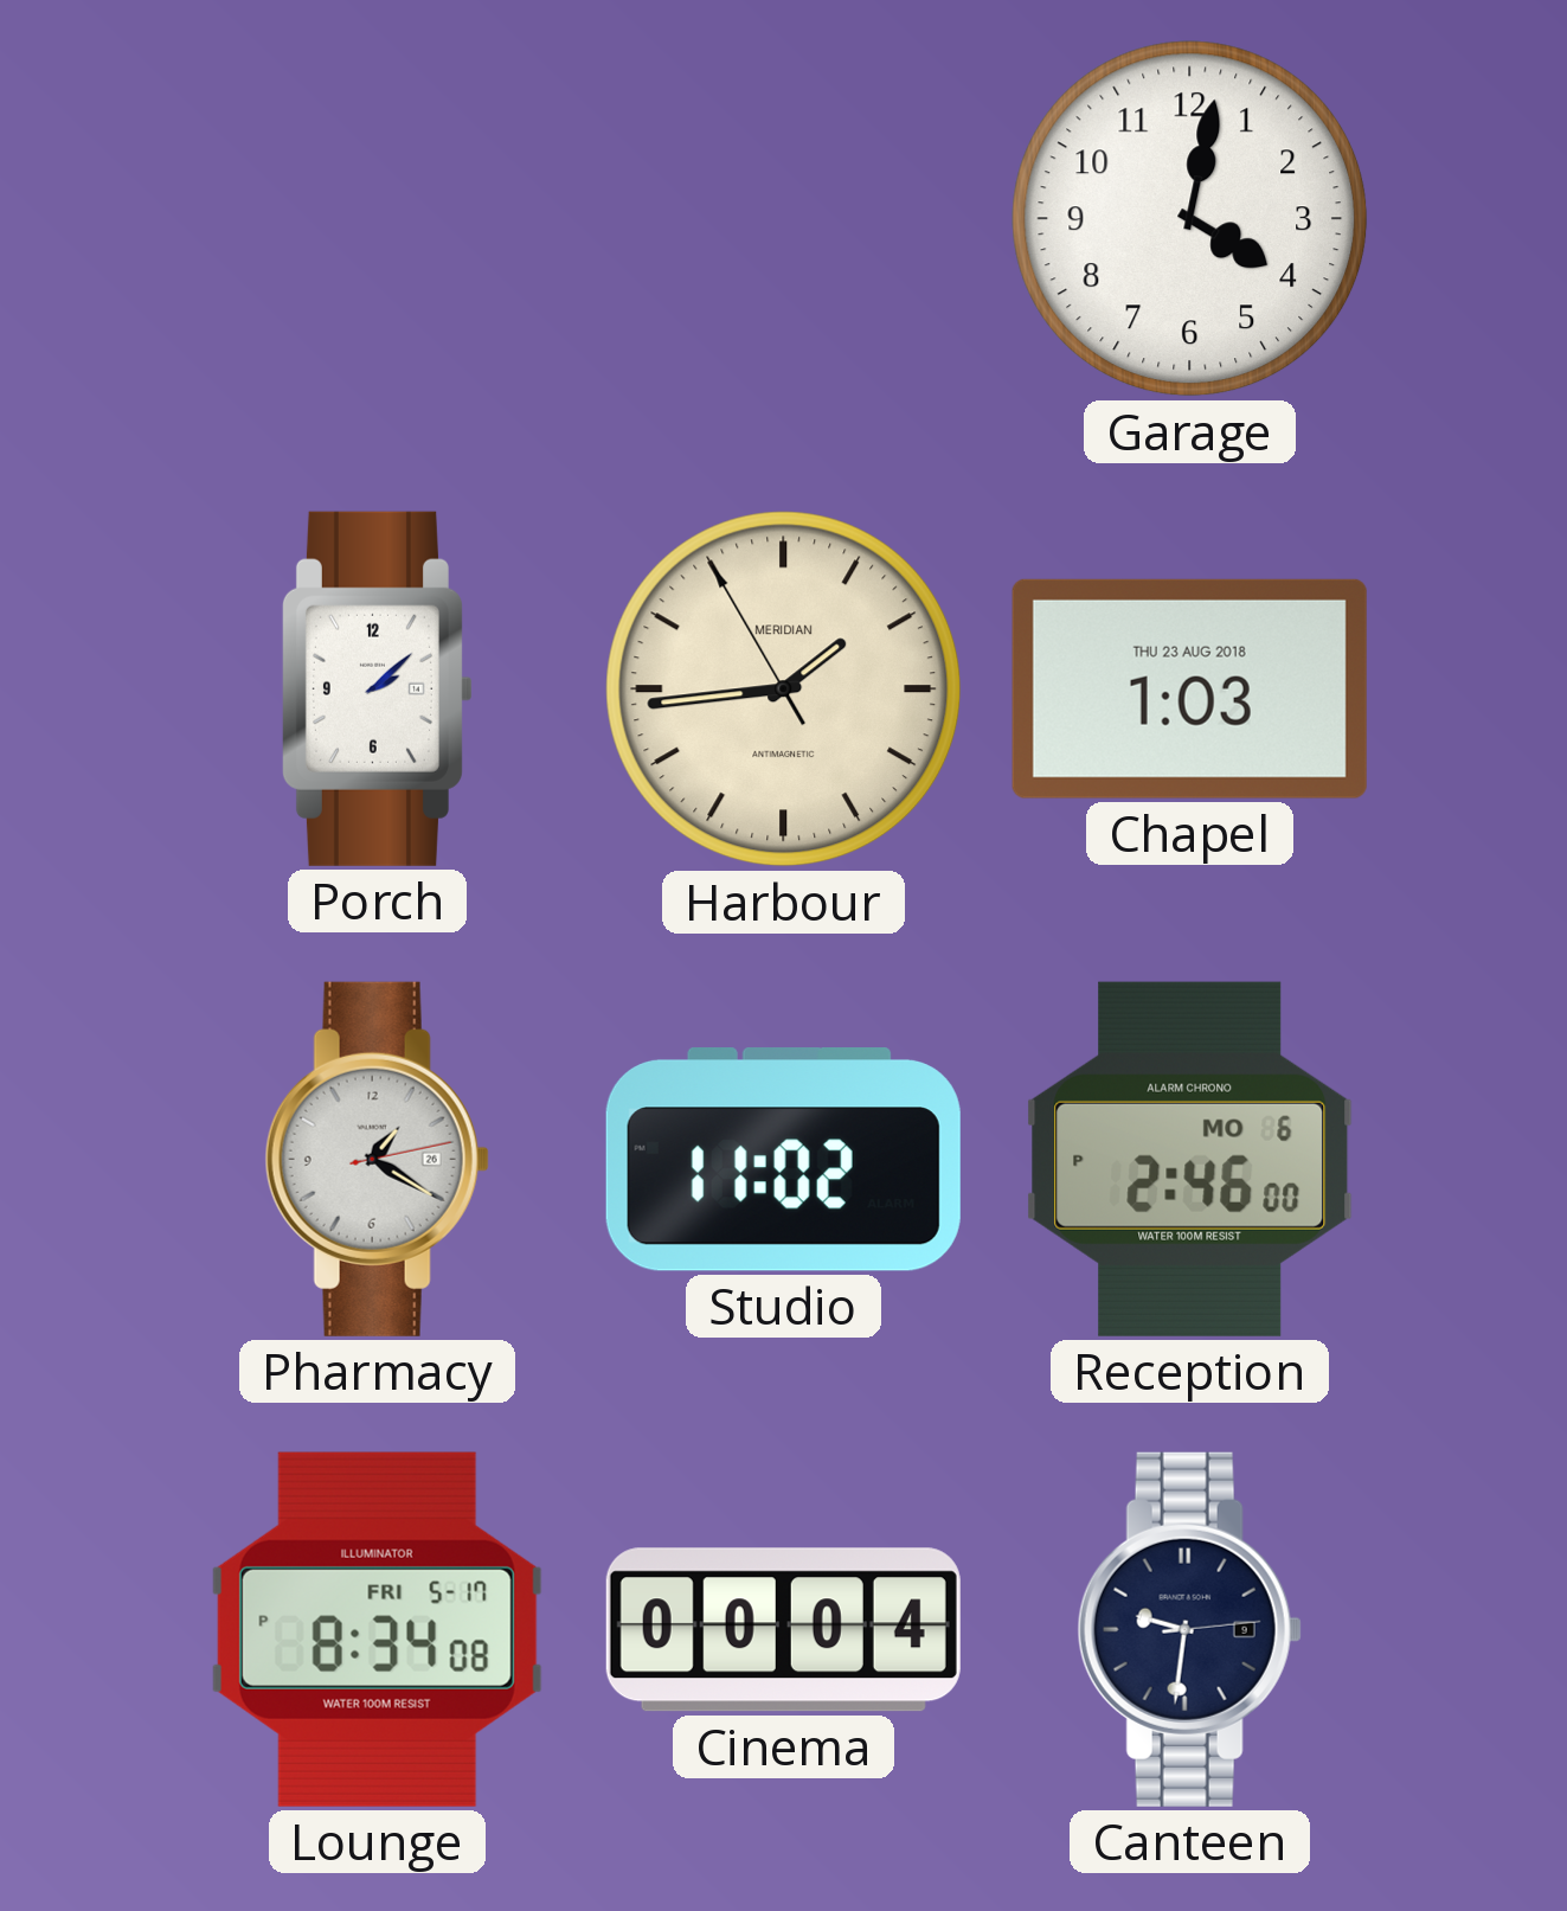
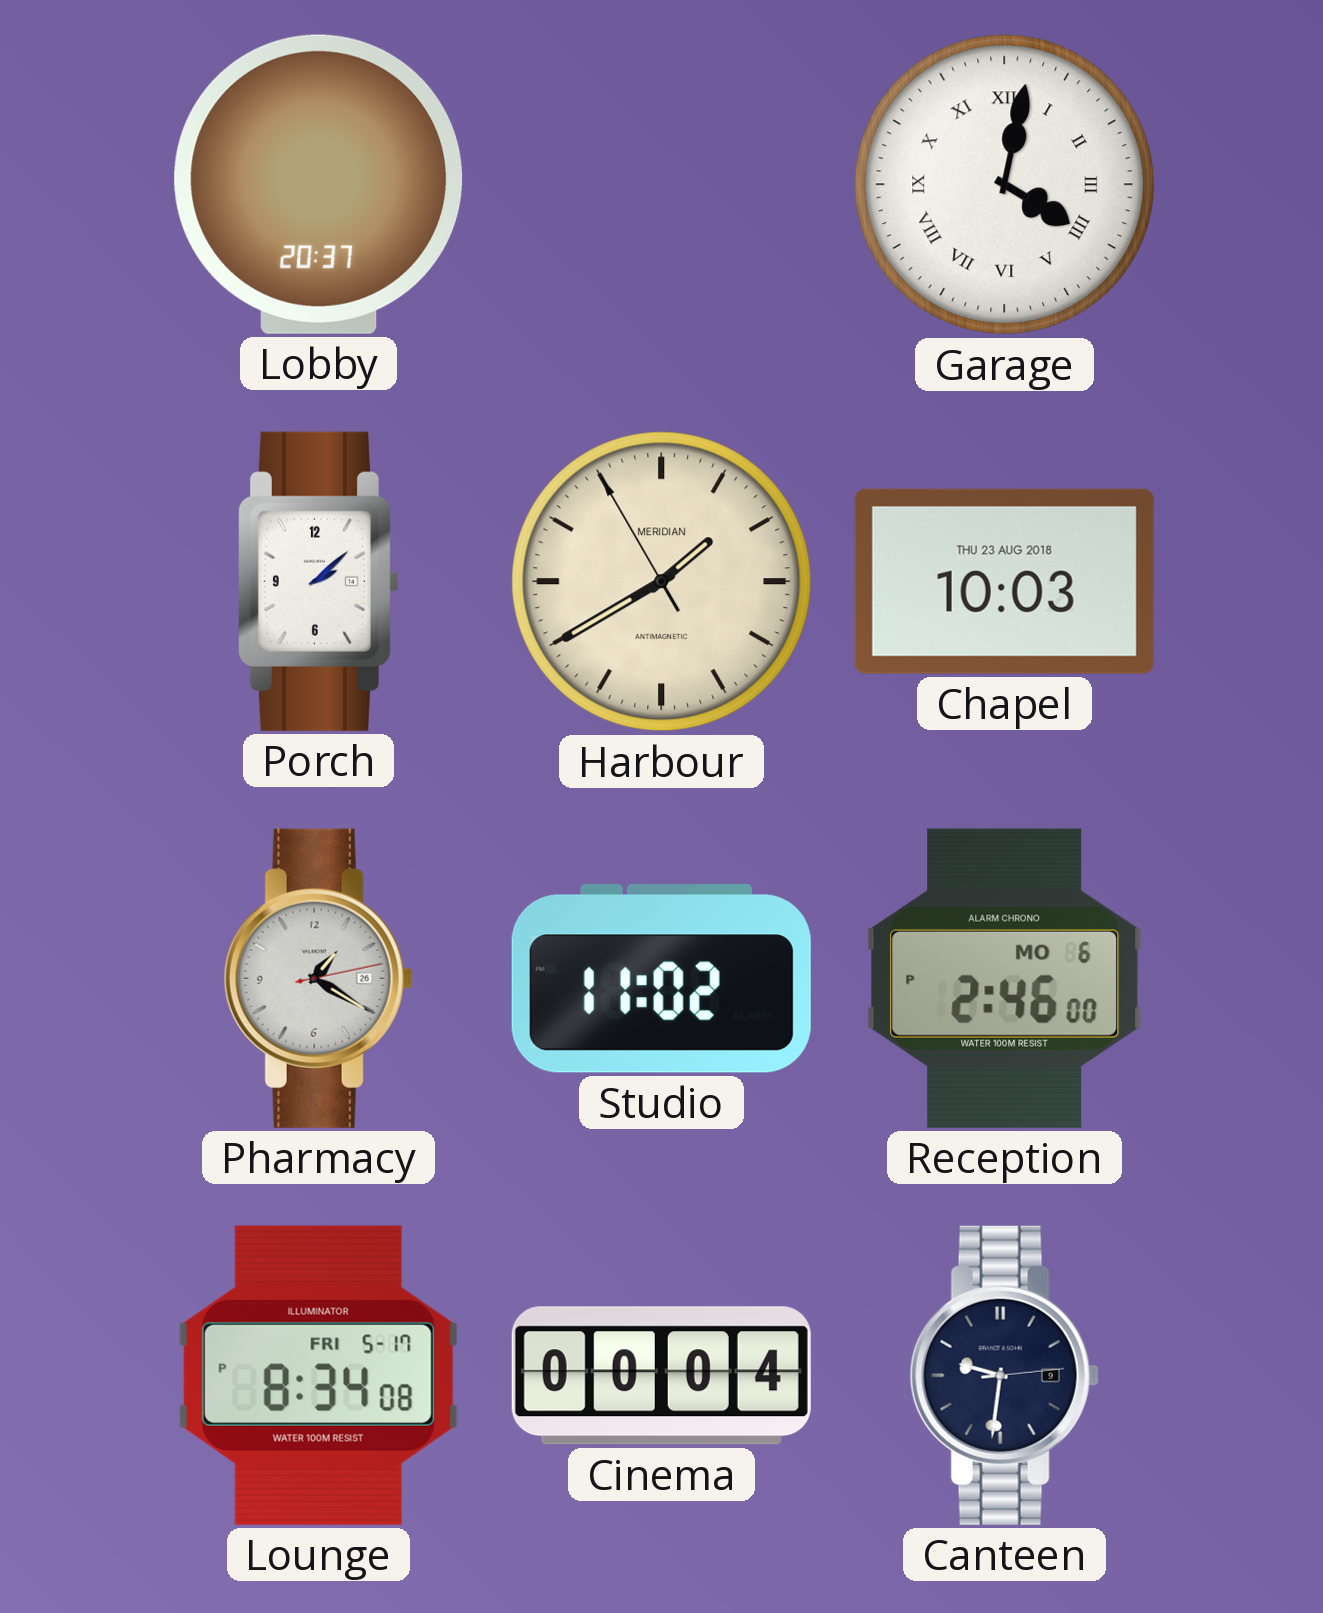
Lobby: none -> 20:37
Garage numerals: Arabic -> Roman
Harbour: 1:43 -> 1:39
Chapel: 1:03 -> 10:03
